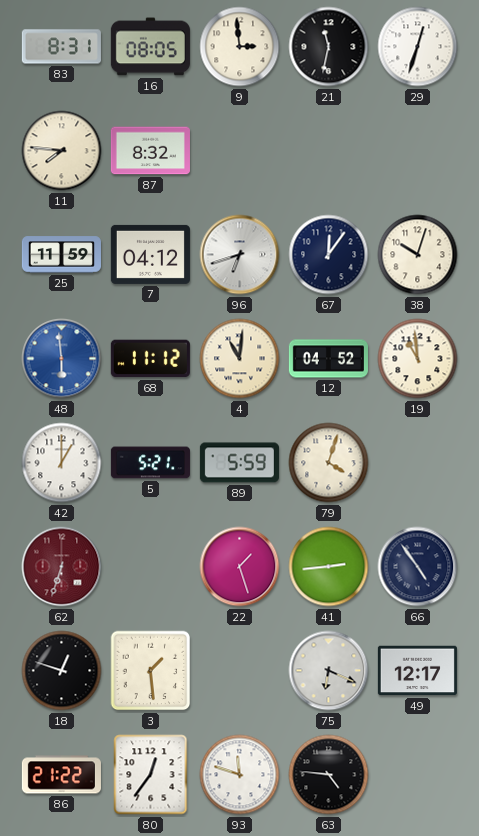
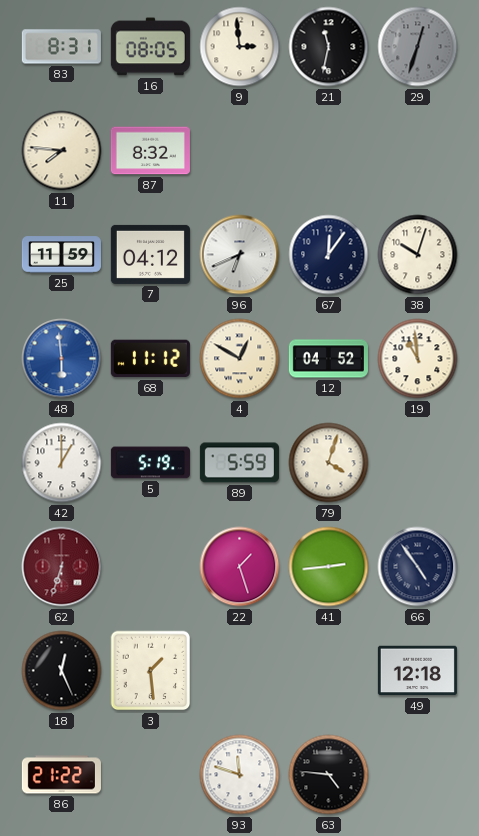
29 dial: white -> grey
96: 6:42 -> 6:41
4: 11:01 -> 12:50
5: 5:21 -> 5:19
18: 12:48 -> 12:26
75: 6:19 -> none
49: 12:17 -> 12:18
80: 12:36 -> none
